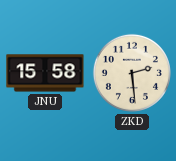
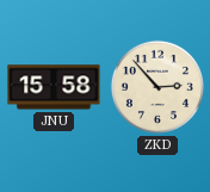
ZKD: 2:29 -> 2:53
